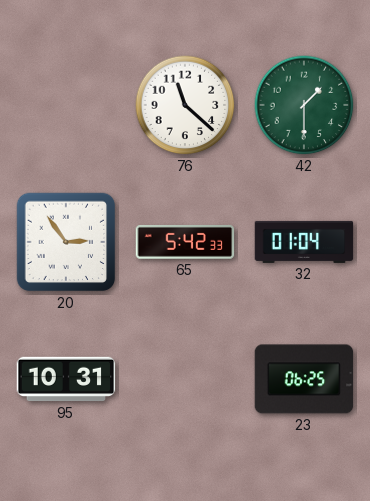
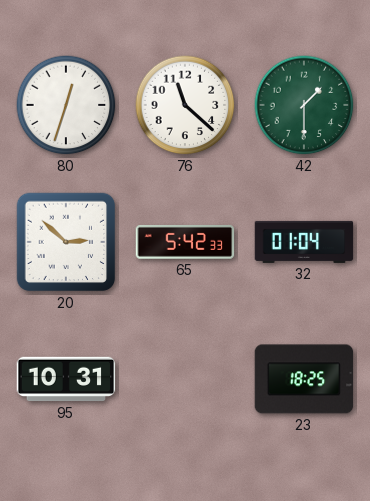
80: none -> 12:33
20: 2:54 -> 2:52
23: 06:25 -> 18:25
